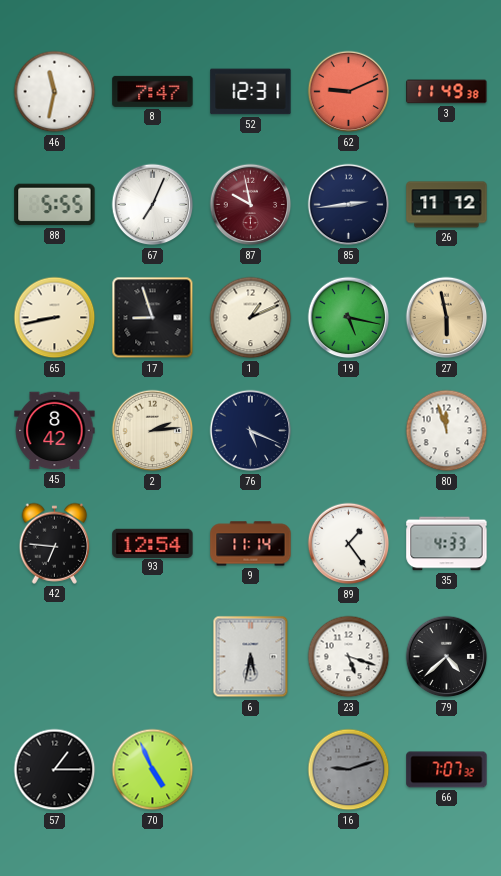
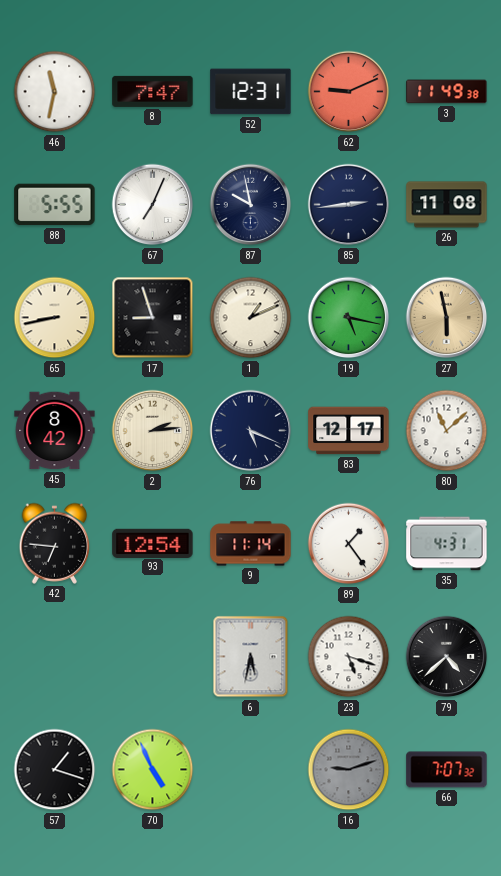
87 dial: burgundy -> navy
26: 11:12 -> 11:08
83: none -> 12:17
80: 11:57 -> 11:08
35: 4:33 -> 4:31
57: 1:15 -> 1:18
